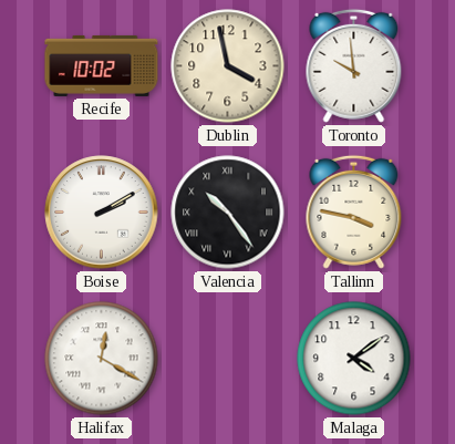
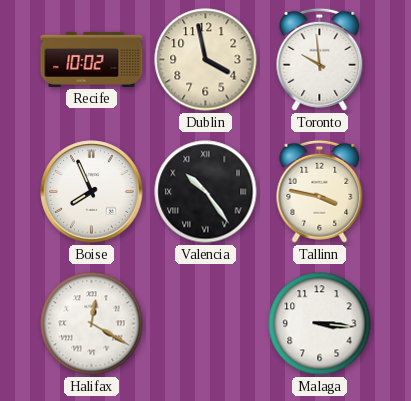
Boise: 2:10 -> 7:56
Malaga: 4:09 -> 3:16
